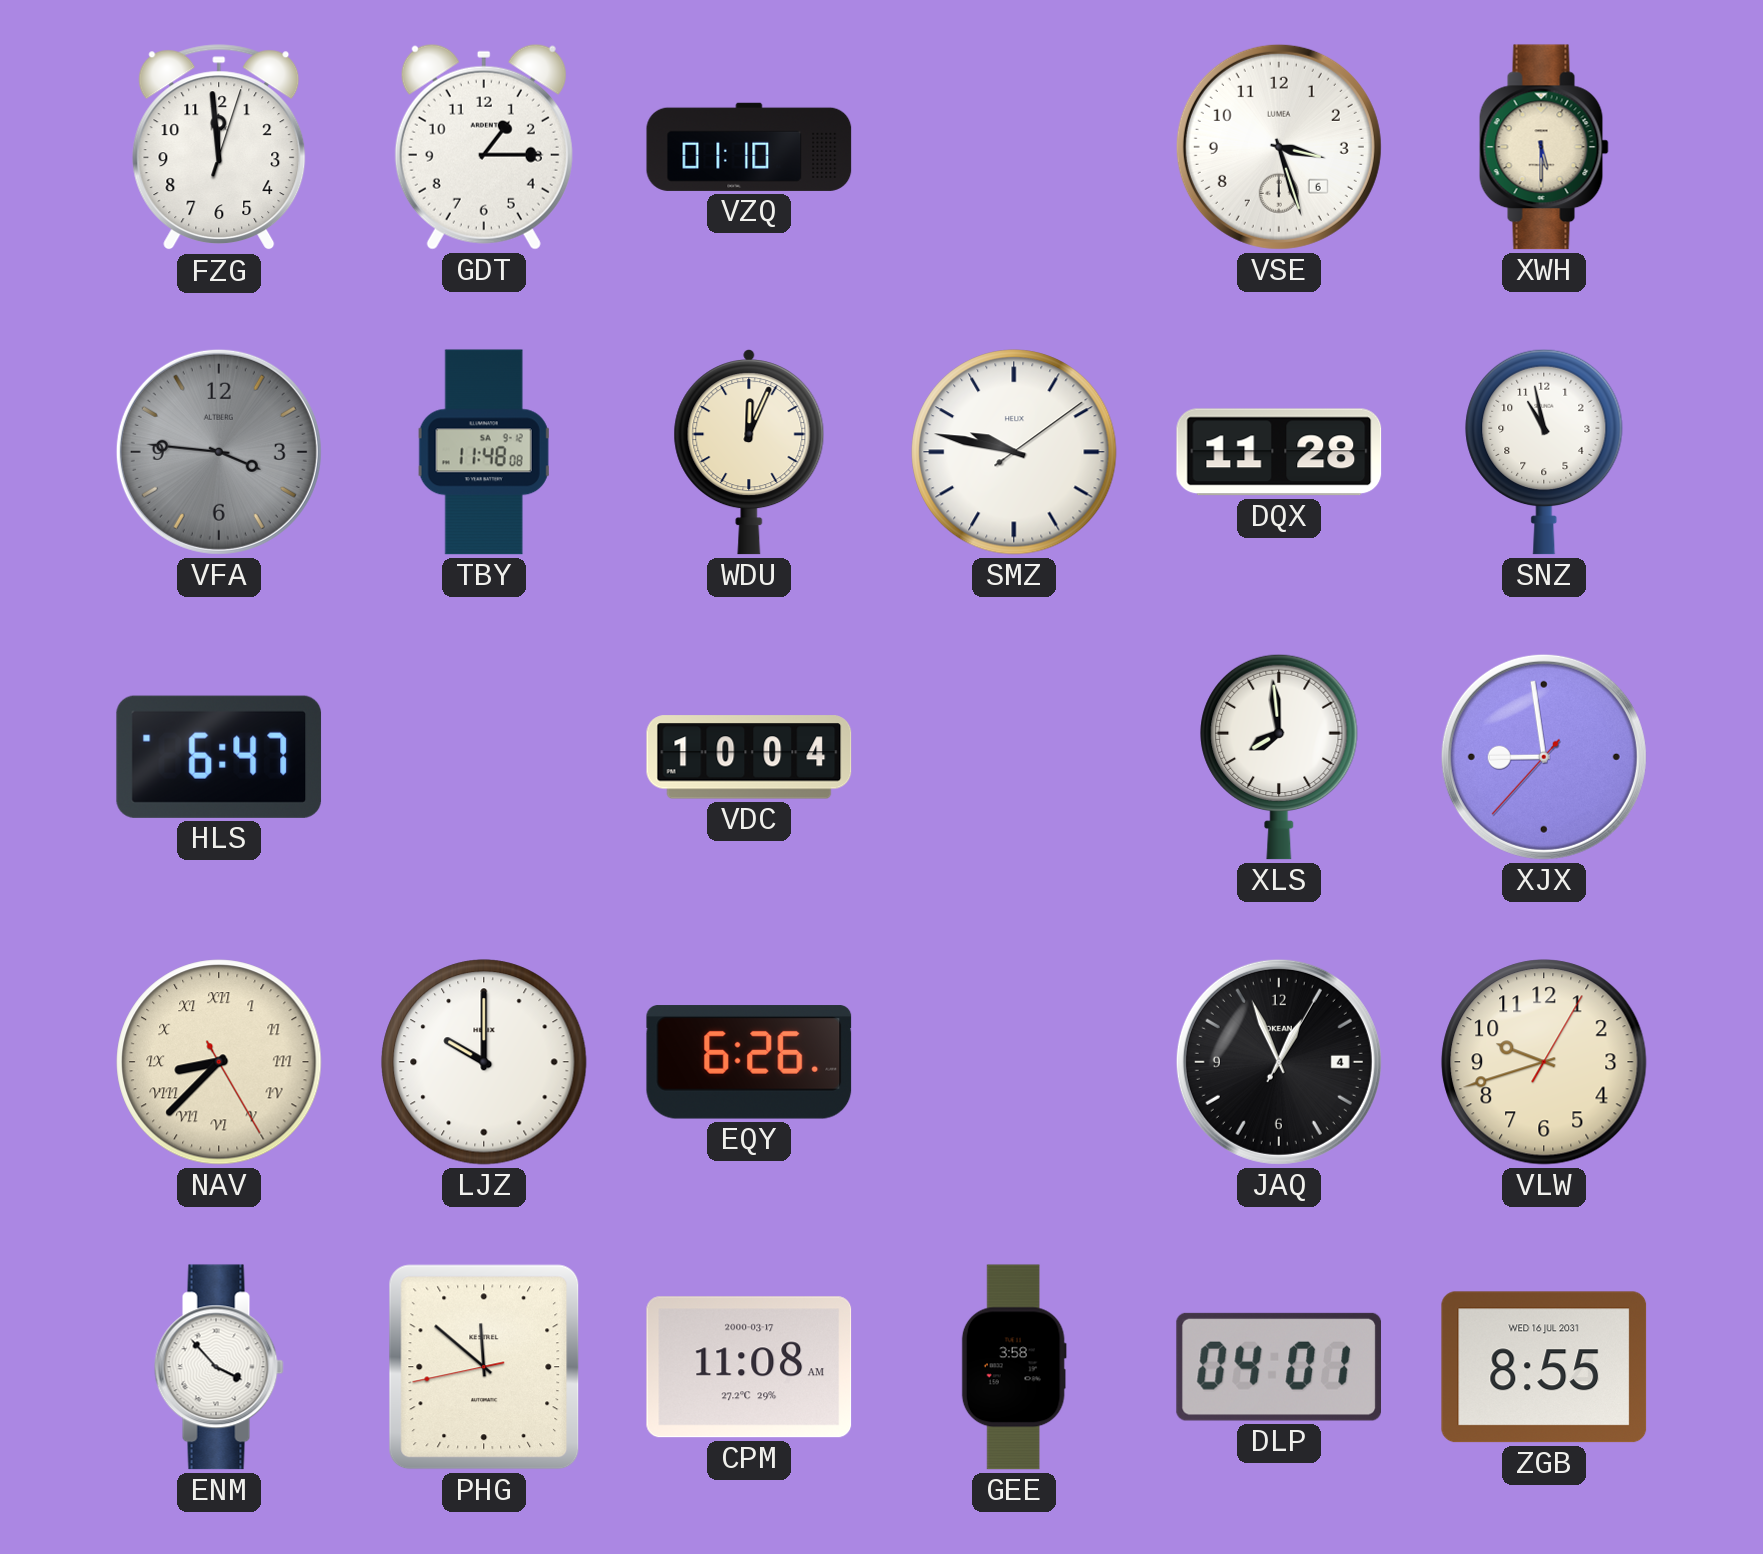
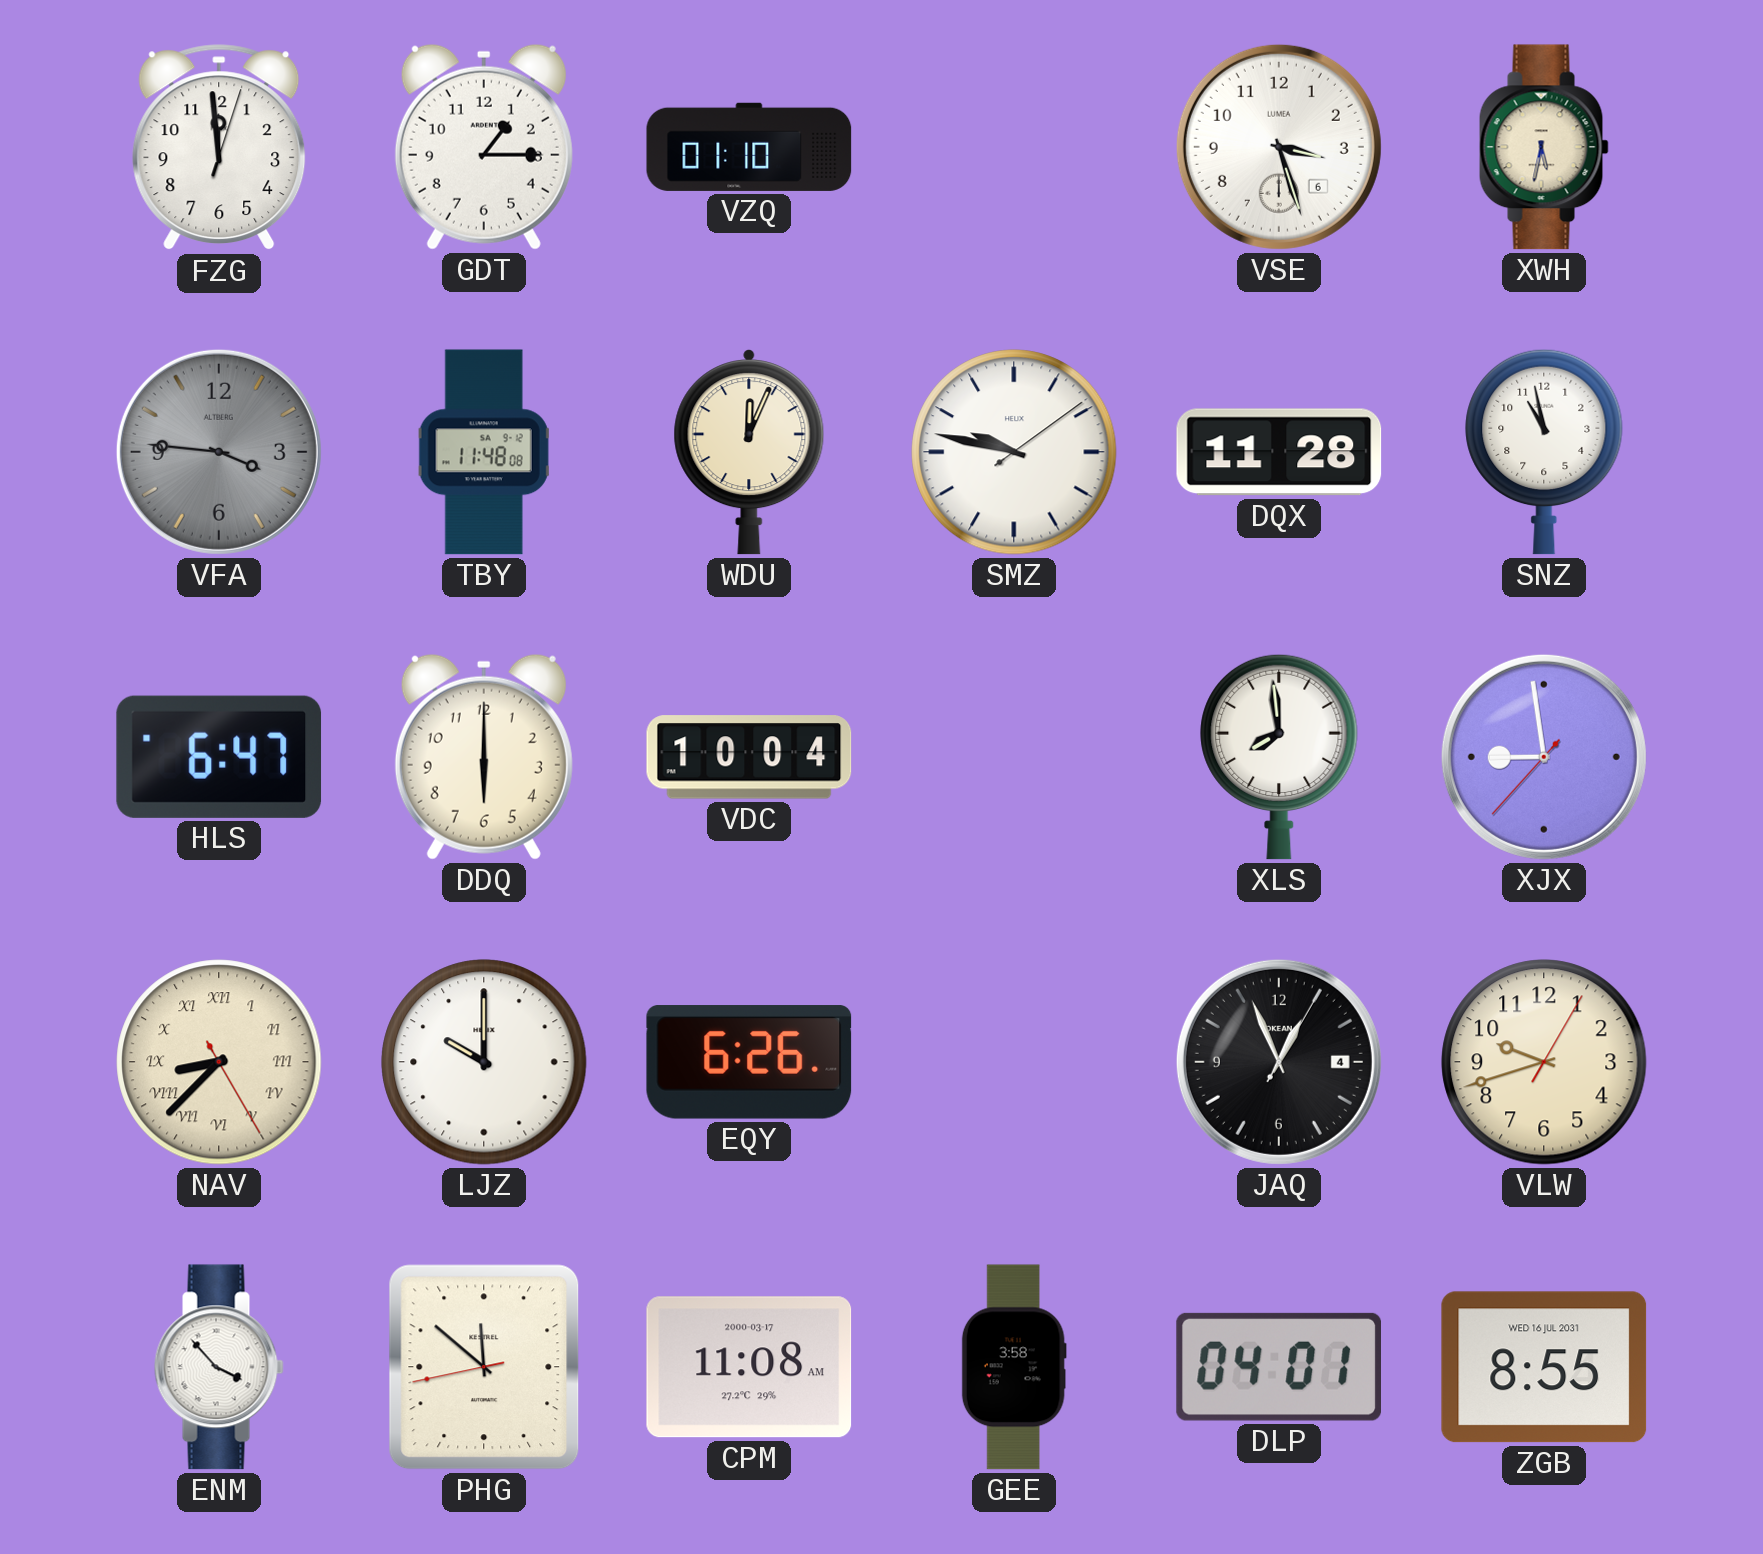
XWH: 5:30 -> 5:32
DDQ: none -> 6:00
